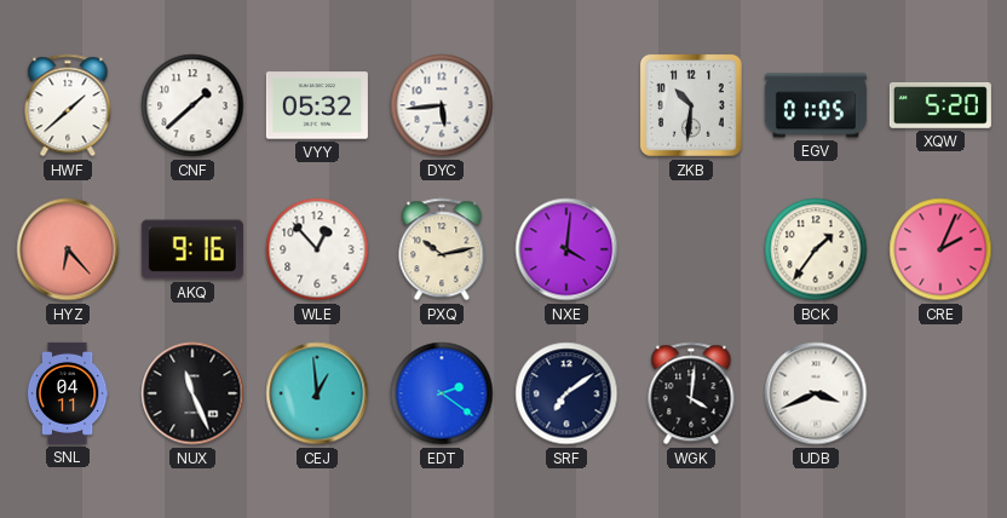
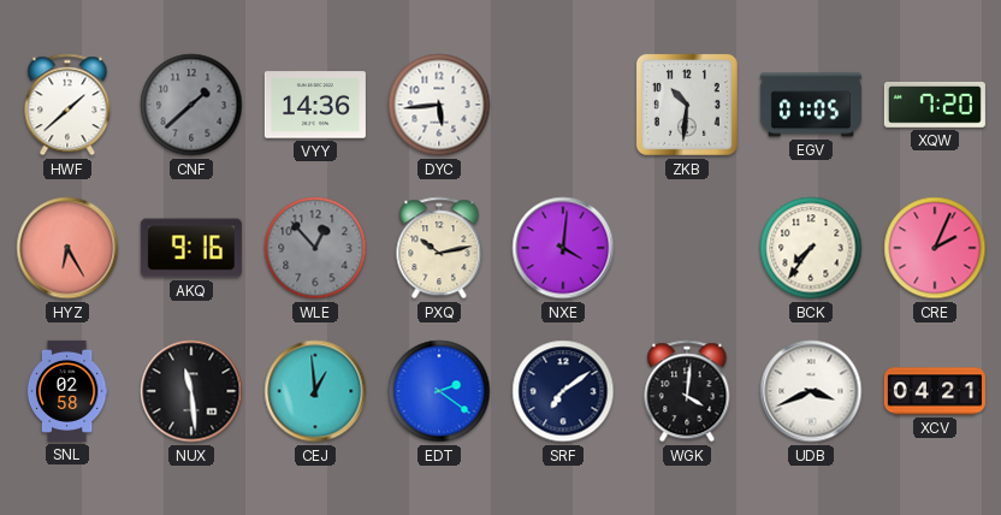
CNF dial: white -> grey
VYY: 05:32 -> 14:36
XQW: 5:20 -> 7:20
HYZ: 6:23 -> 6:25
WLE dial: white -> grey
BCK: 1:36 -> 7:36
SNL: 04:11 -> 02:58
NUX: 11:26 -> 11:29
XCV: none -> 04:21
